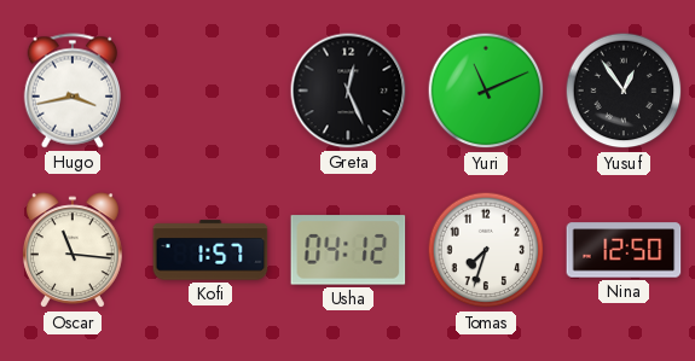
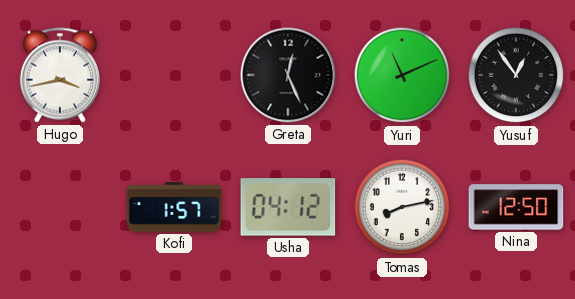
Oscar: 11:16 -> none
Tomas: 7:33 -> 8:13
